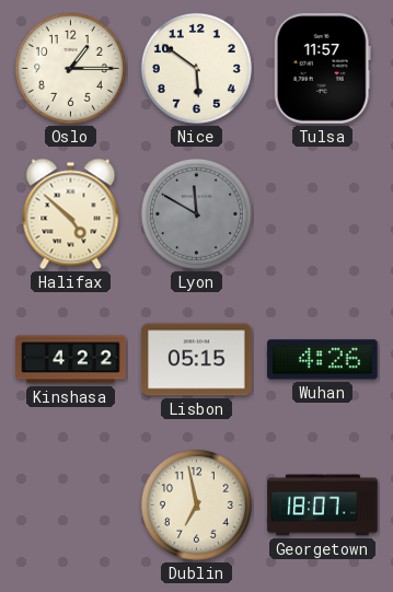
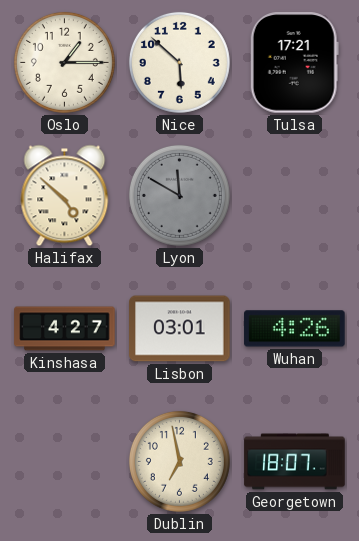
Nice: 5:51 -> 5:52
Tulsa: 11:57 -> 17:21
Kinshasa: 4:22 -> 4:27
Lisbon: 05:15 -> 03:01
